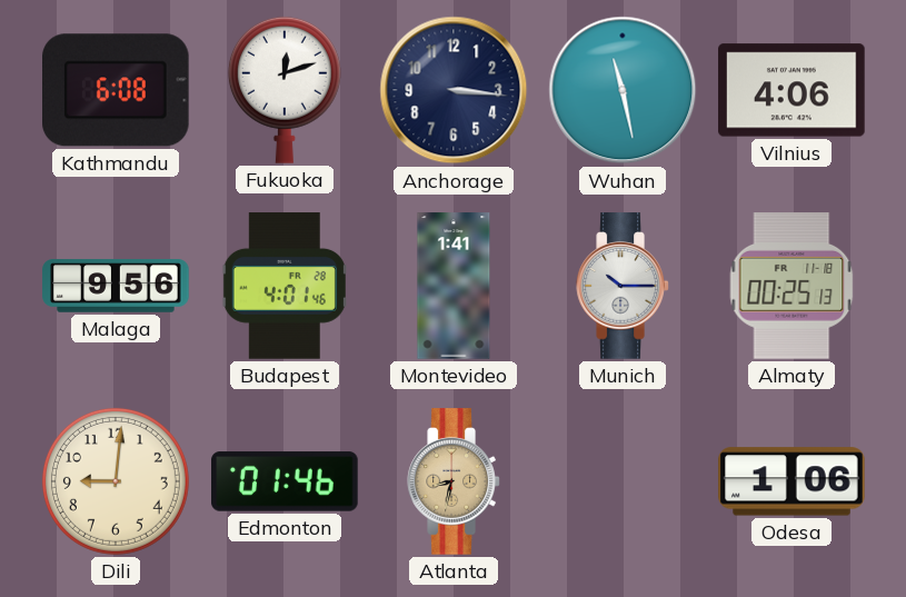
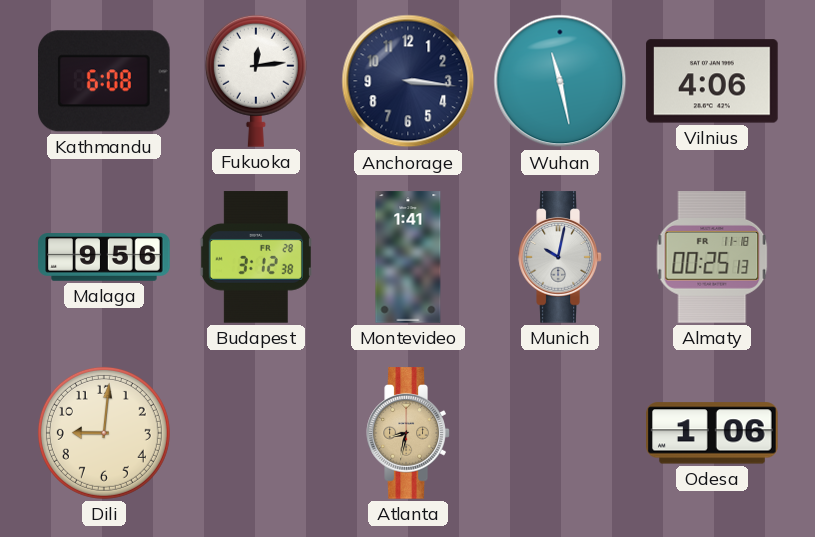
Fukuoka: 12:12 -> 12:14
Budapest: 4:01 -> 3:12
Munich: 10:15 -> 10:02
Edmonton: 01:46 -> none
